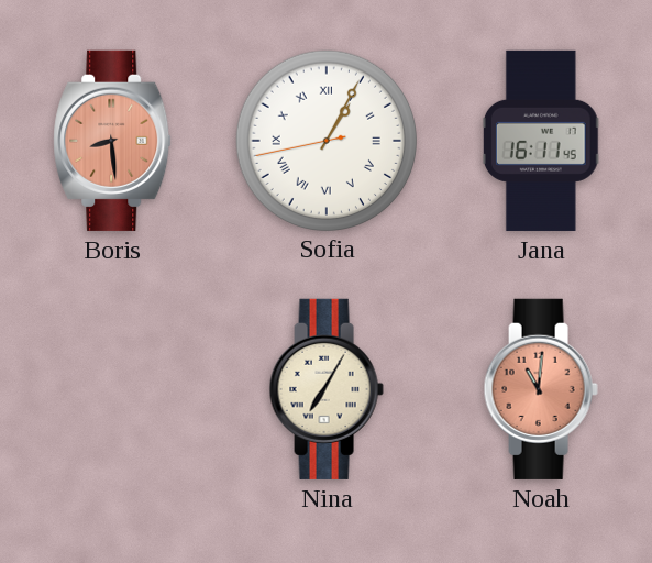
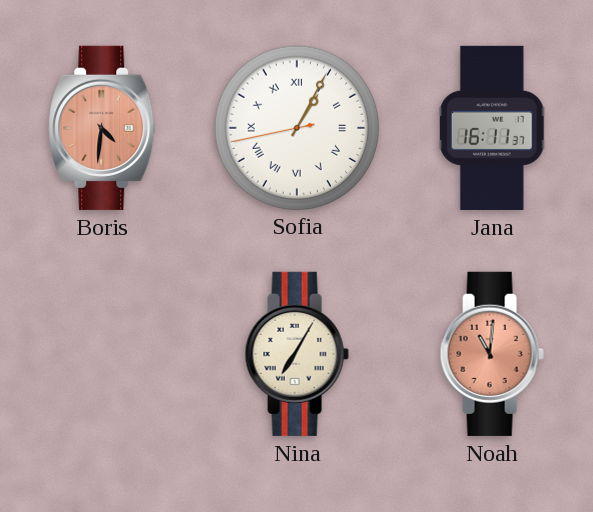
Boris: 8:29 -> 4:31
Jana: 16:11:45 -> 16:11:37
